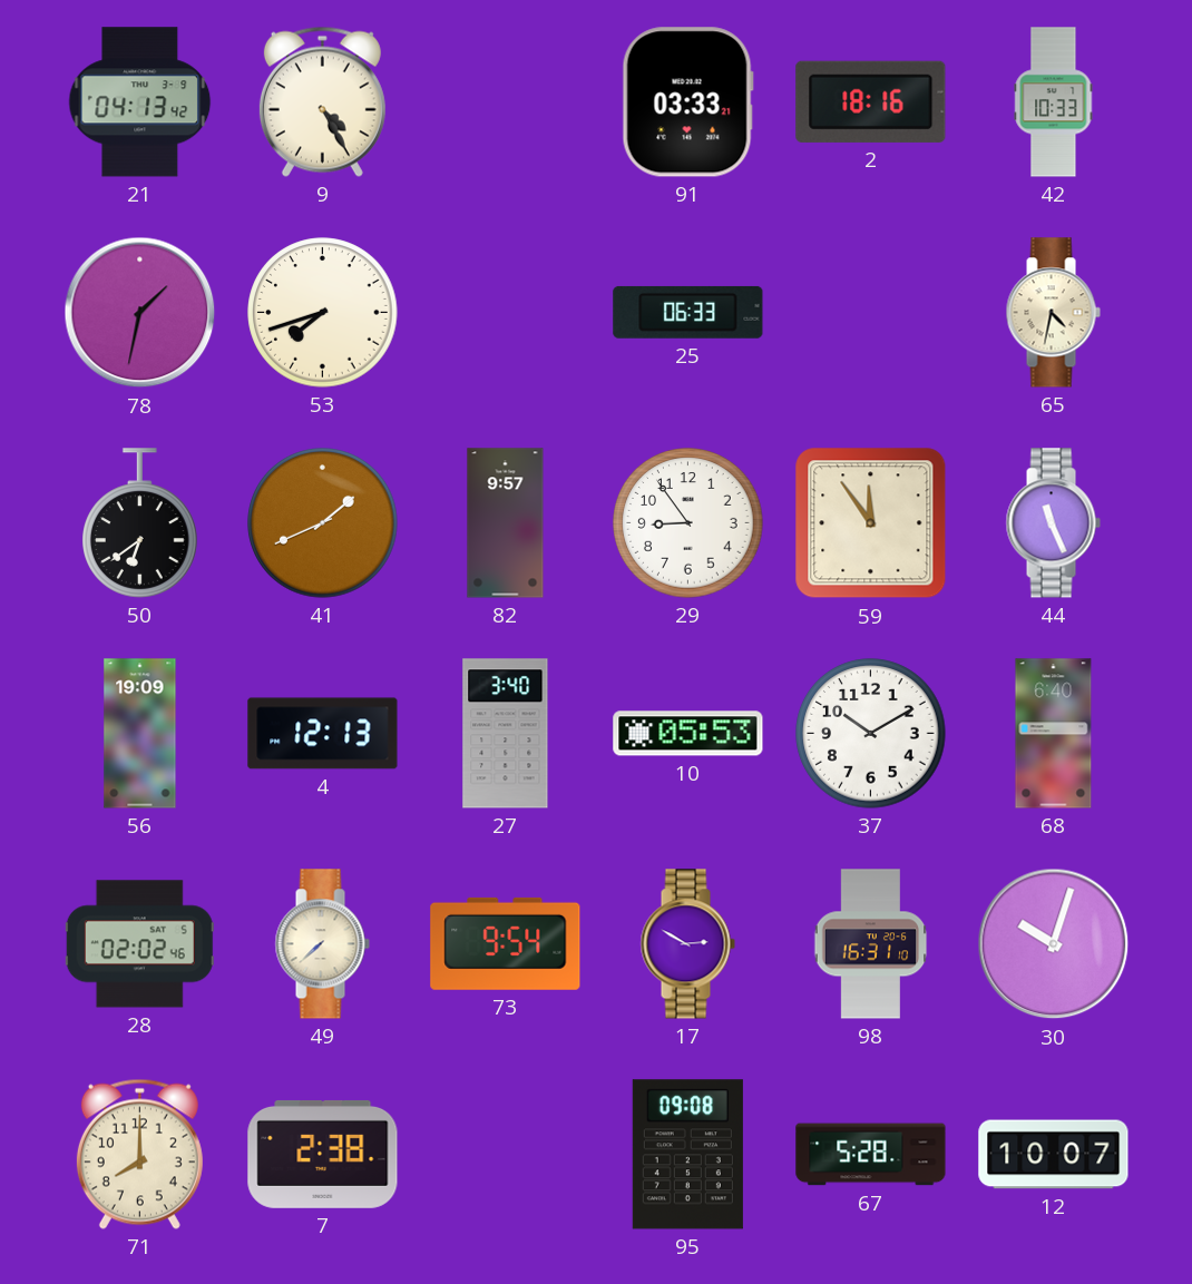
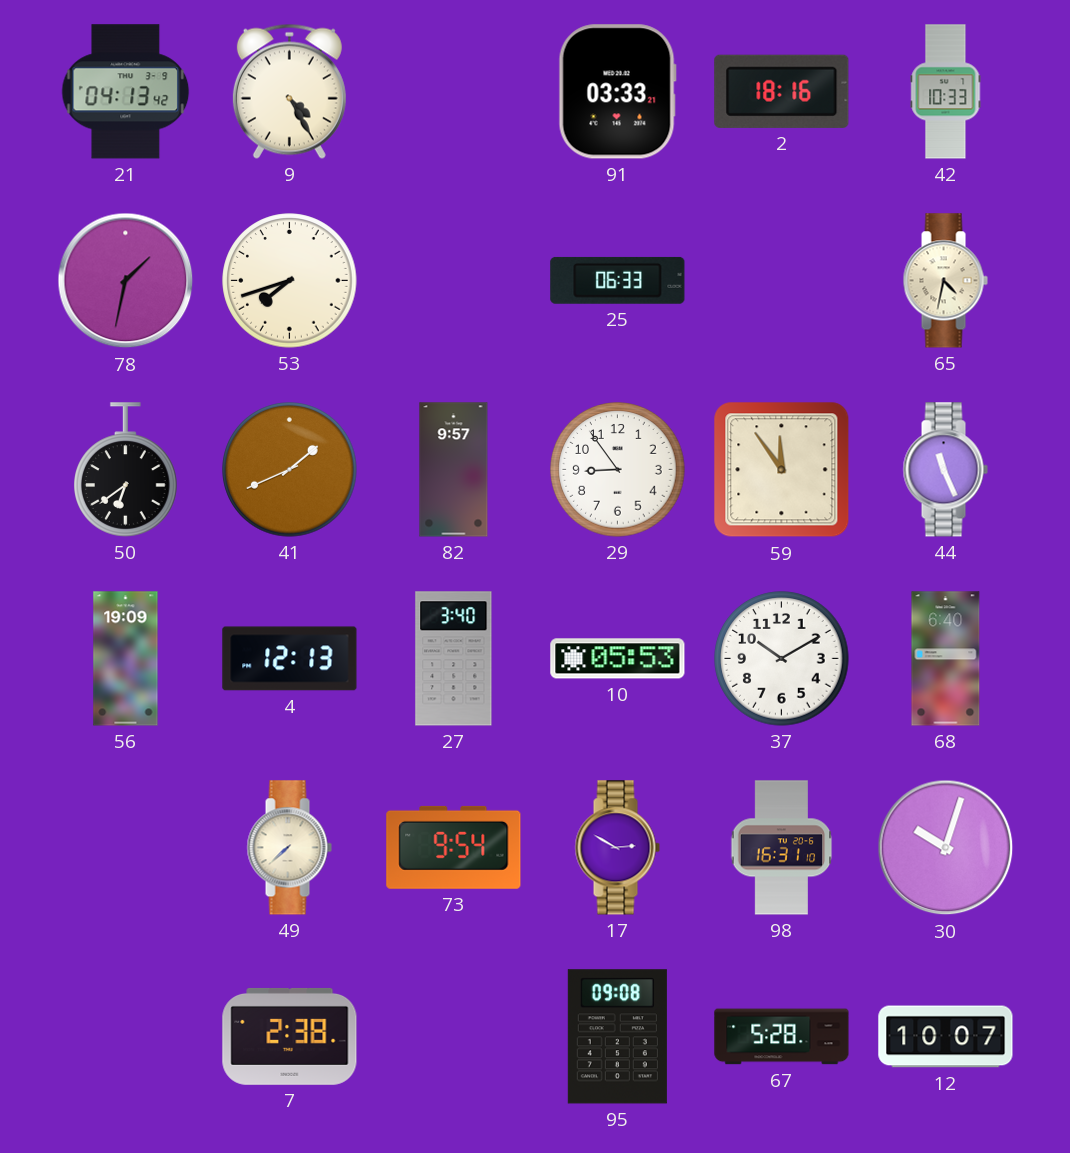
28: 02:02 -> none
71: 8:00 -> none
